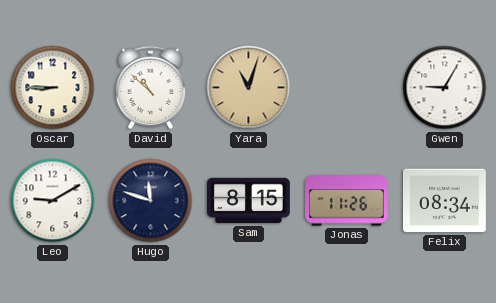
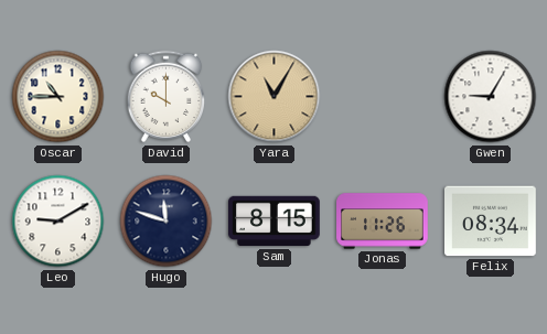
Oscar: 8:45 -> 10:45
David: 10:52 -> 10:00
Yara: 11:03 -> 11:05
